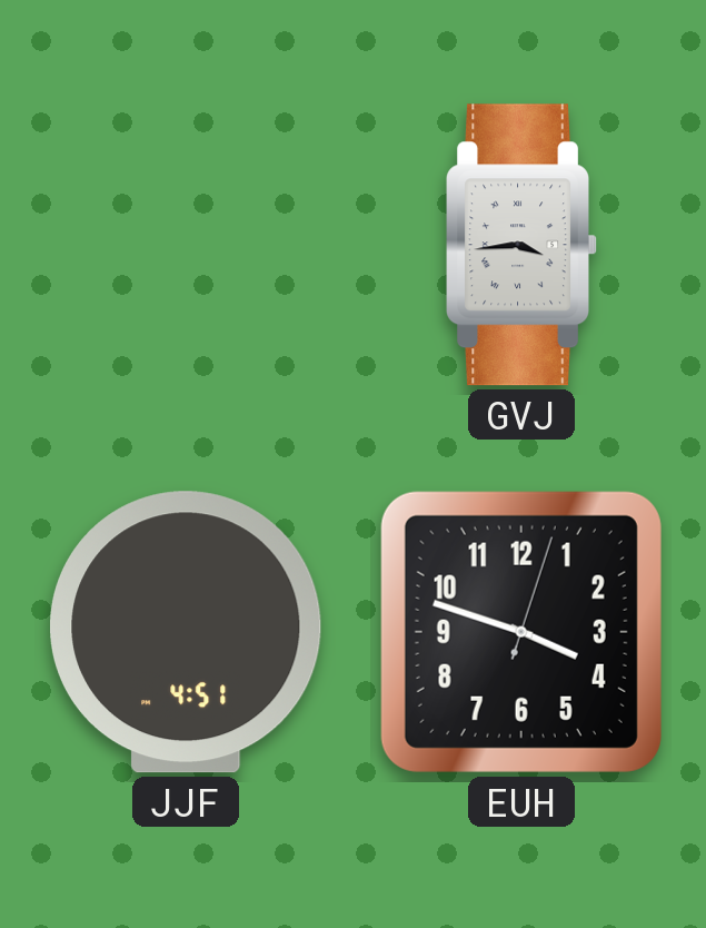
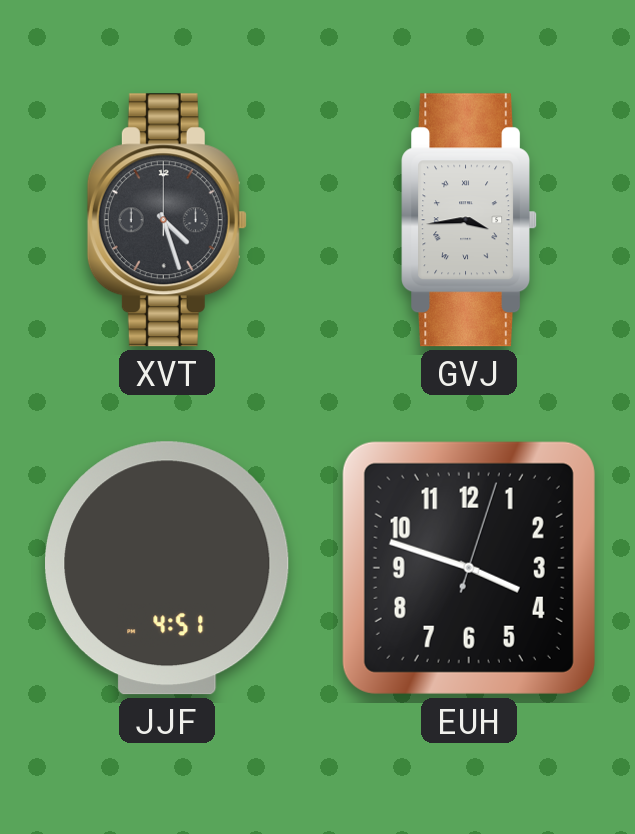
XVT: none -> 4:27
